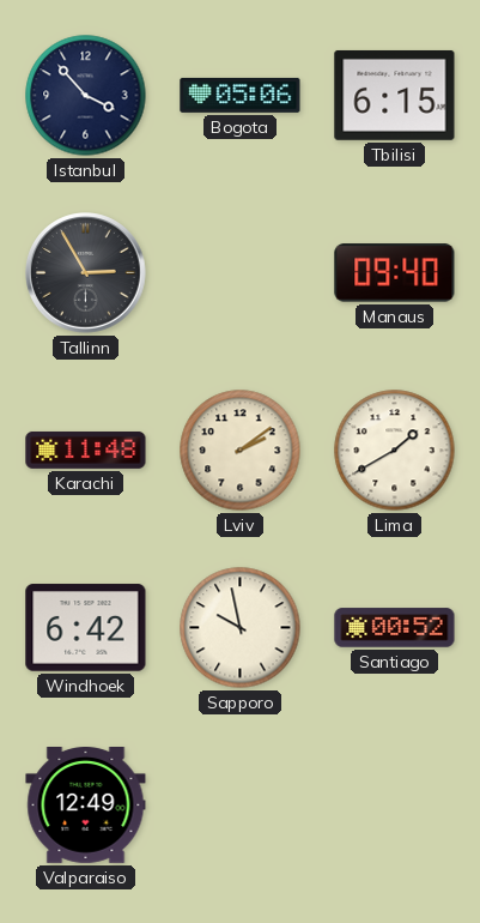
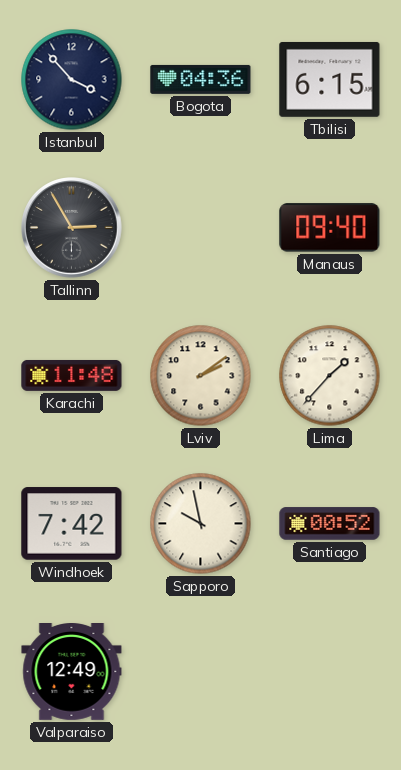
Bogota: 05:06 -> 04:36
Lima: 1:40 -> 1:37
Windhoek: 6:42 -> 7:42
